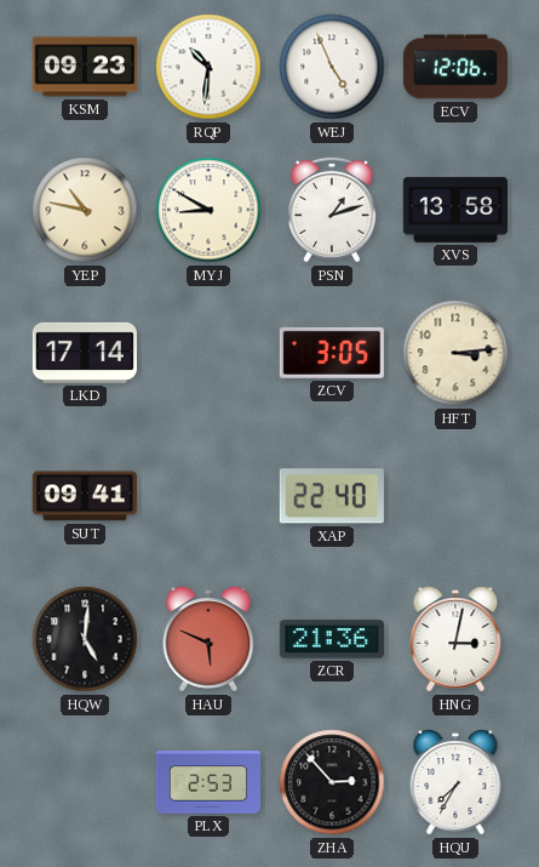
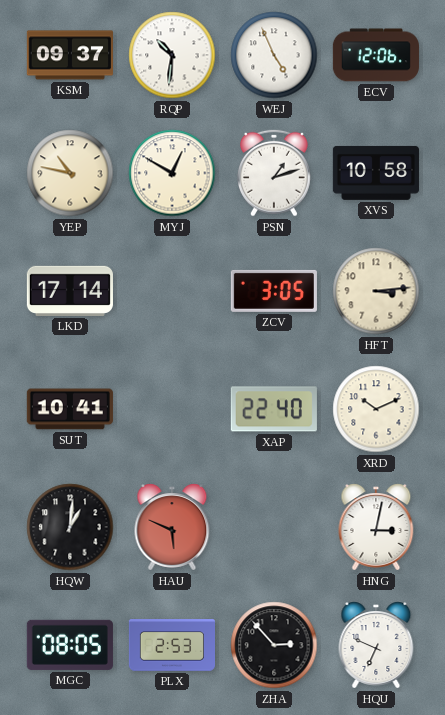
KSM: 09:23 -> 09:37
MYJ: 8:50 -> 12:50
XVS: 13:58 -> 10:58
SUT: 09:41 -> 10:41
XRD: none -> 10:11
HQW: 5:01 -> 1:01
ZCR: 21:36 -> none
MGC: none -> 08:05
HQU: 7:35 -> 6:49
